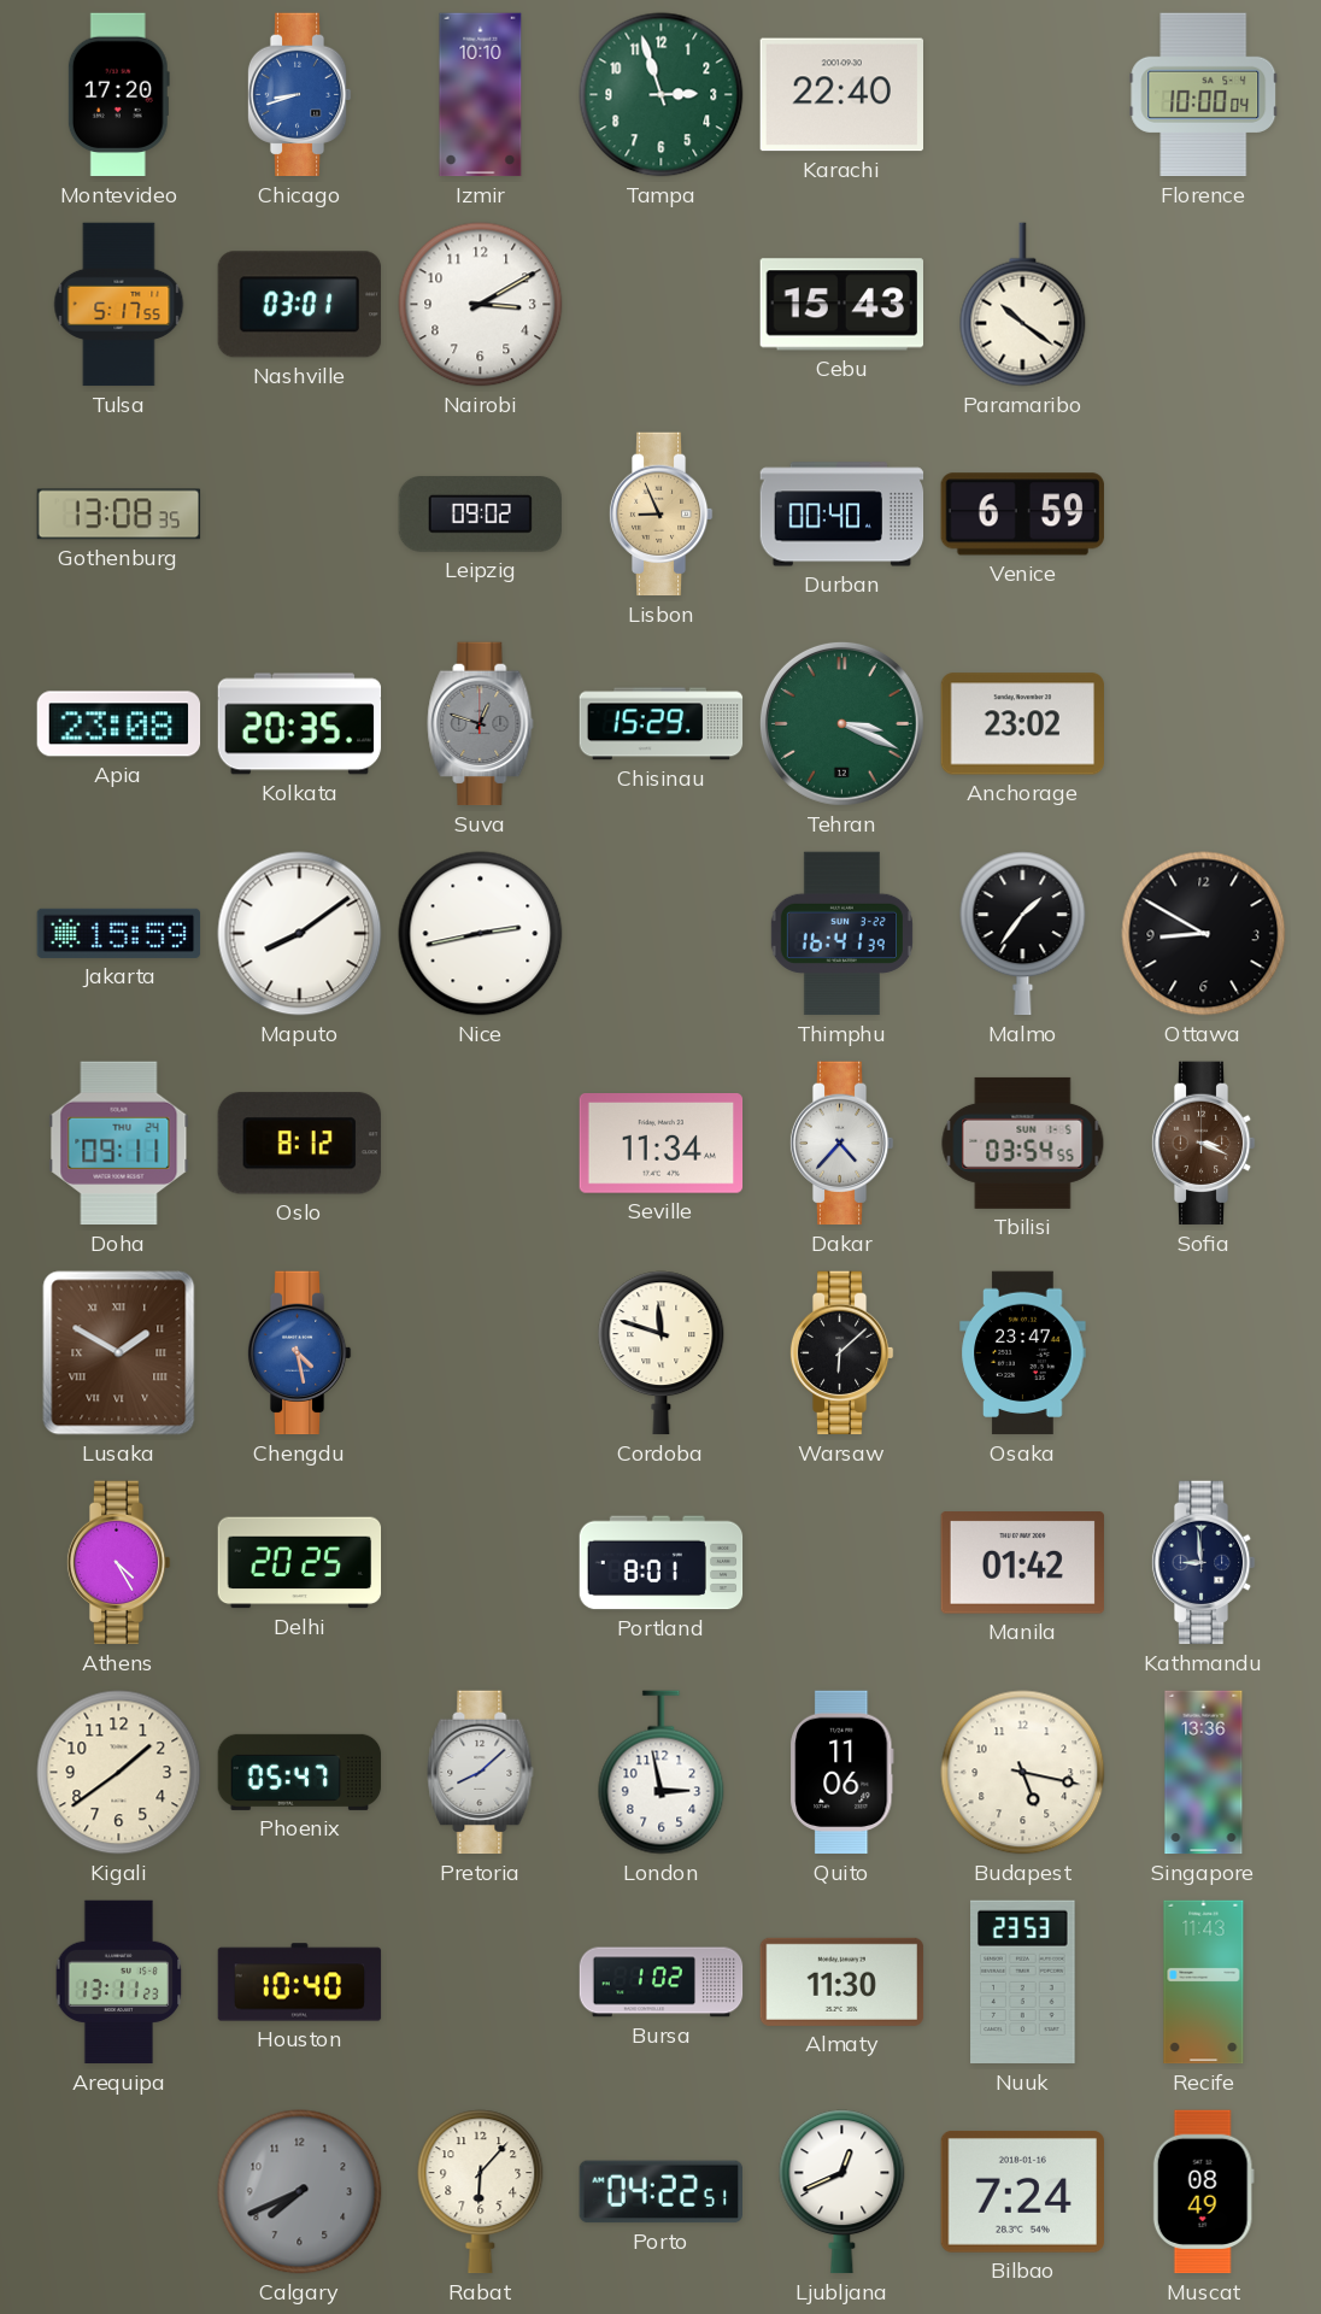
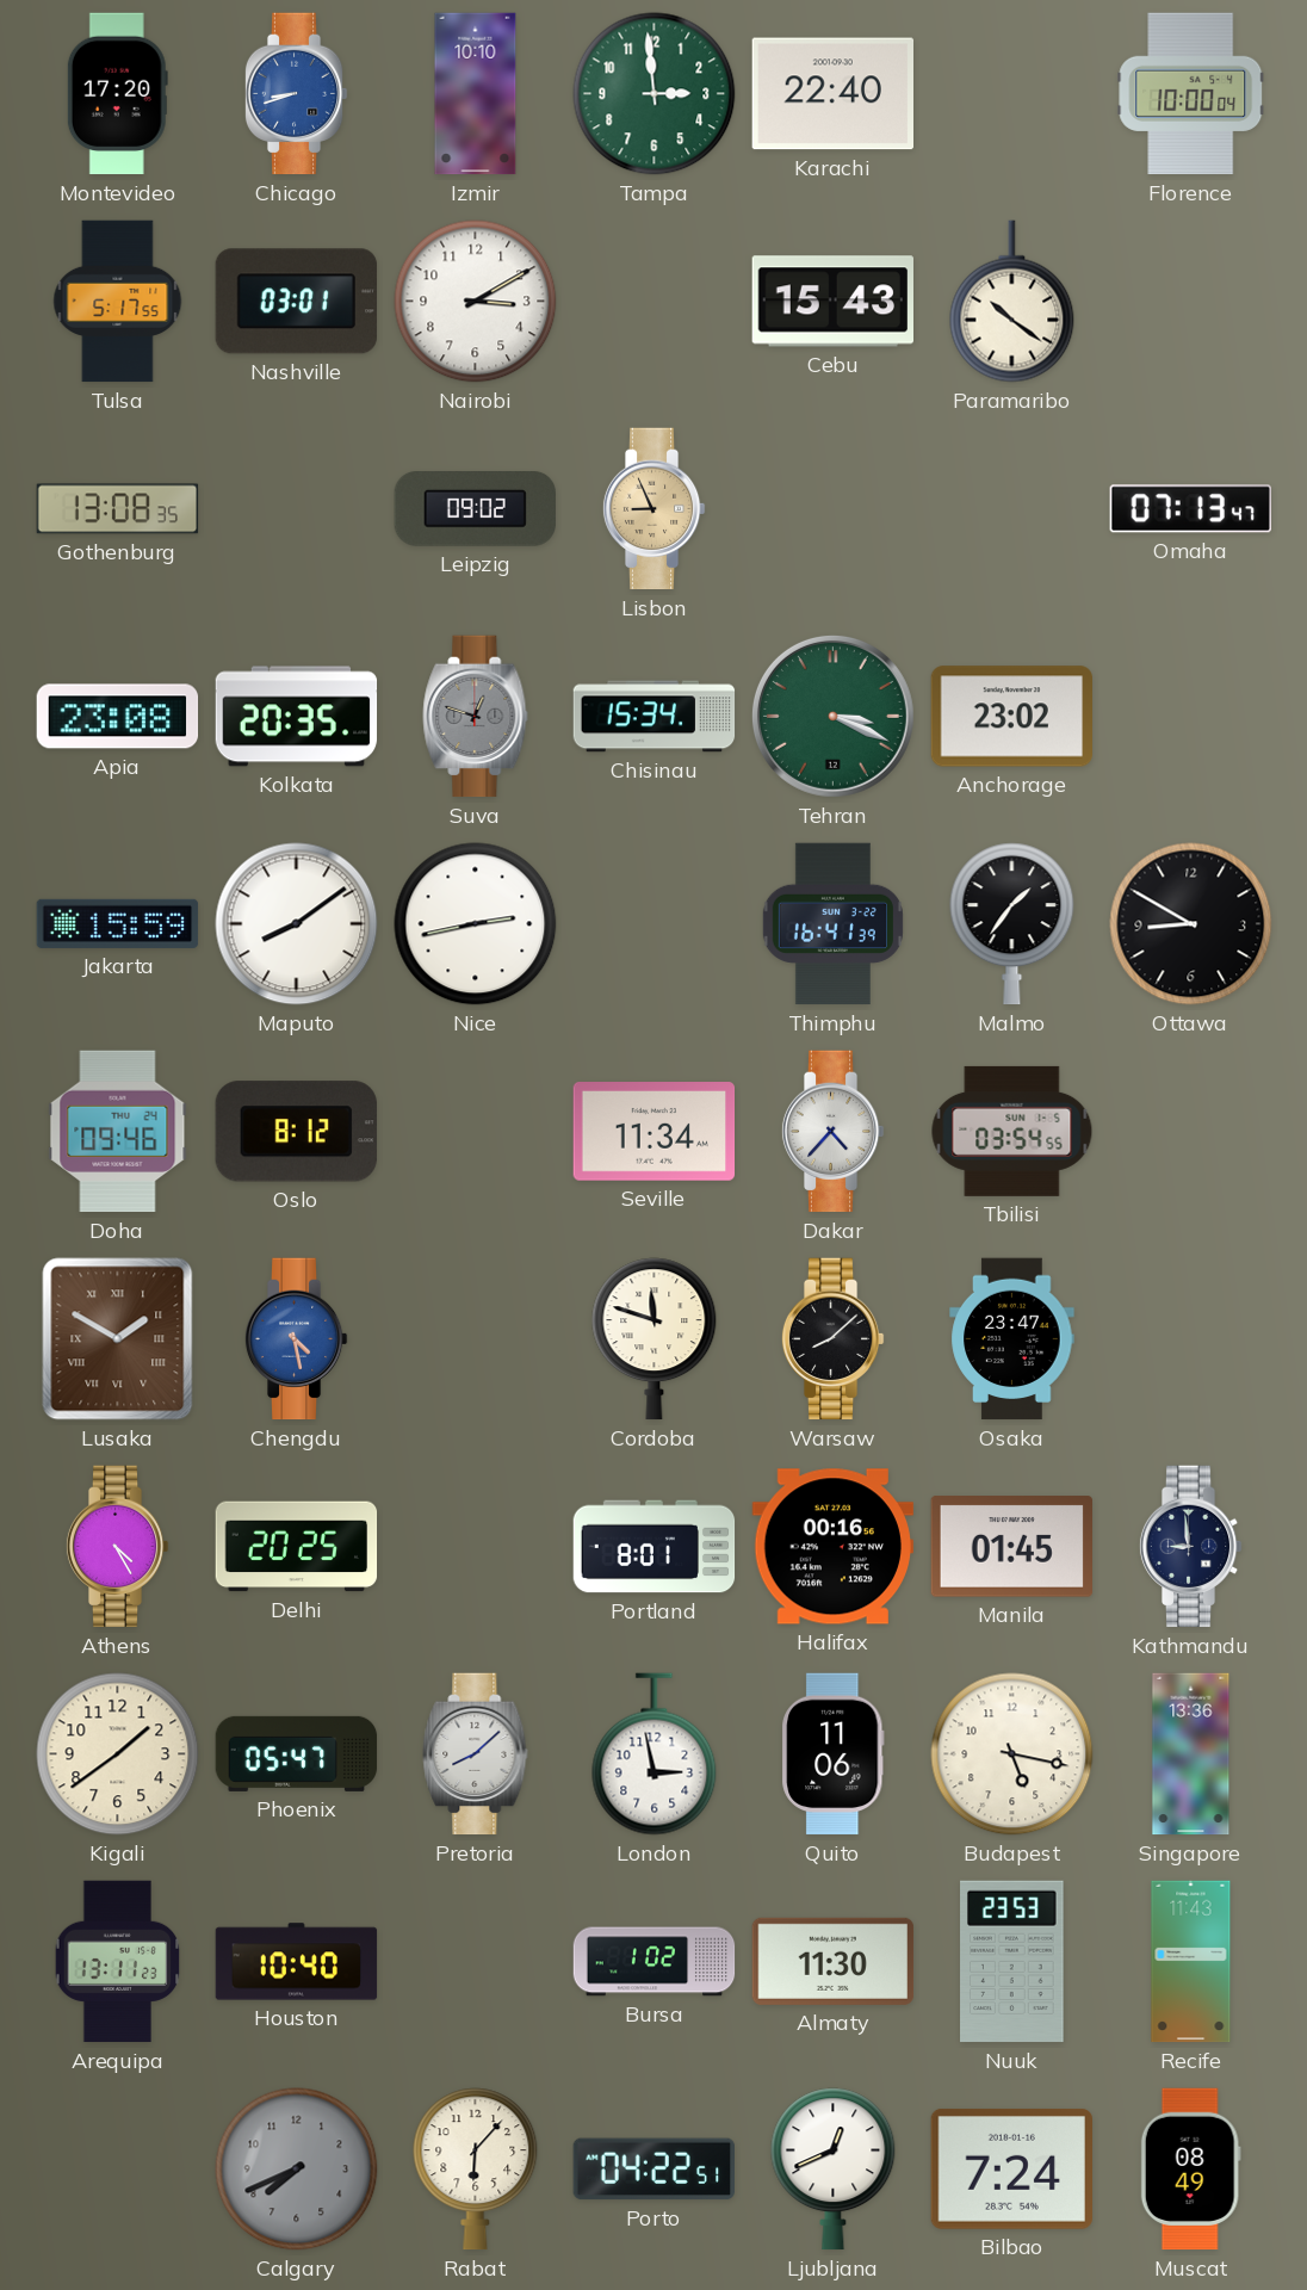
Tampa: 2:57 -> 2:59
Durban: 00:40 -> none
Venice: 6:59 -> none
Omaha: none -> 07:13
Chisinau: 15:29 -> 15:34
Doha: 09:11 -> 09:46
Sofia: 3:19 -> none
Warsaw: 6:08 -> 8:08
Halifax: none -> 00:16
Manila: 01:42 -> 01:45
